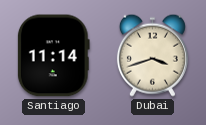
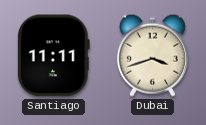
Santiago: 11:14 -> 11:11
